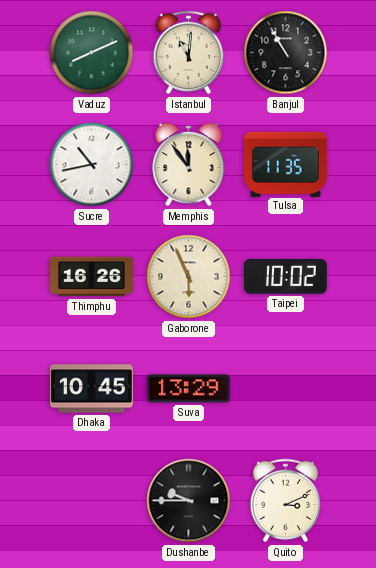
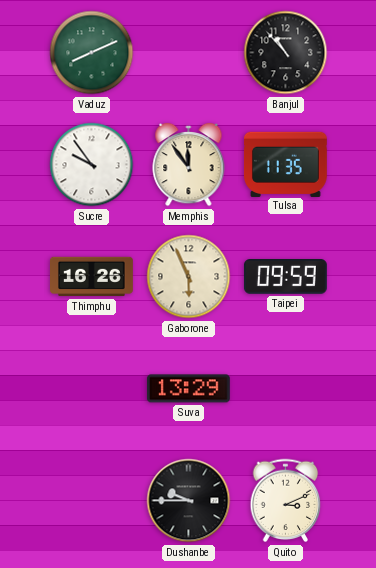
Istanbul: 11:01 -> none
Banjul: 10:55 -> 10:53
Sucre: 10:43 -> 9:54
Taipei: 10:02 -> 09:59
Dhaka: 10:45 -> none
